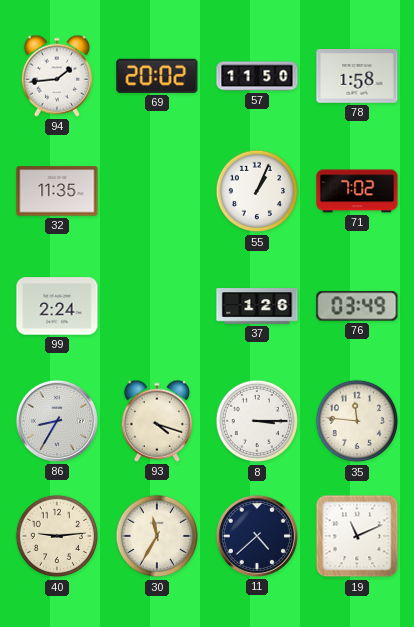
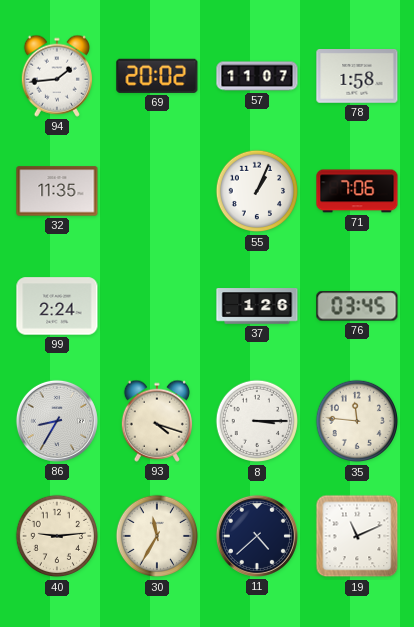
57: 11:50 -> 11:07
71: 7:02 -> 7:06
76: 03:49 -> 03:45
